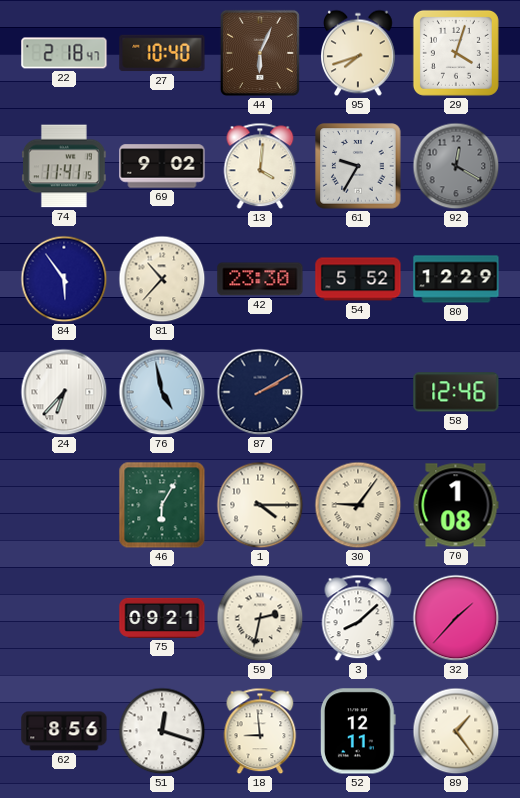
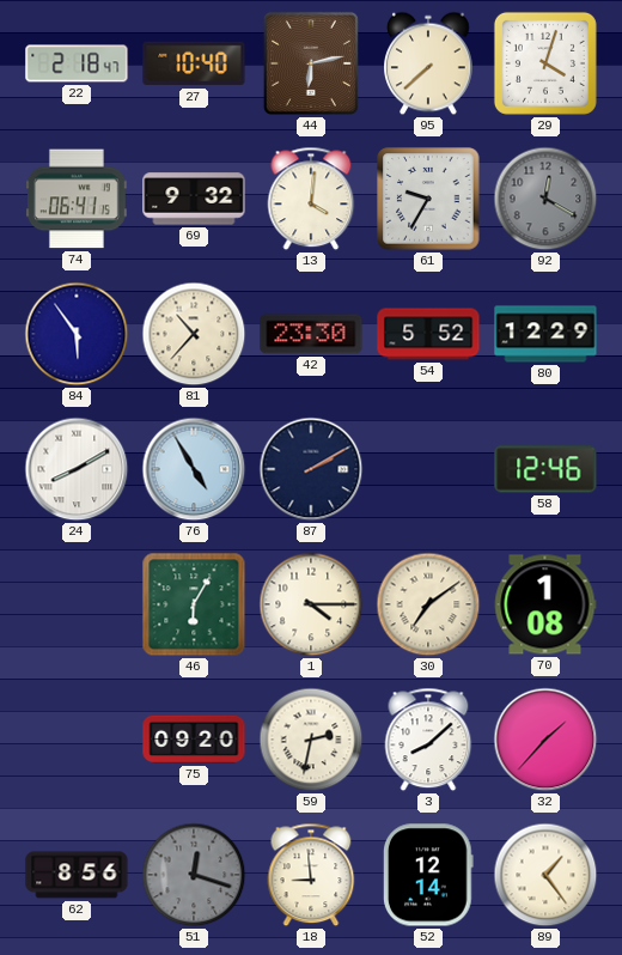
44: 6:04 -> 6:13
95: 7:42 -> 7:38
74: 11:41 -> 06:41
69: 9:02 -> 9:32
24: 6:37 -> 8:10
76: 4:58 -> 4:55
30: 9:06 -> 7:09
75: 09:21 -> 09:20
51 dial: white -> grey
52: 12:11 -> 12:14
